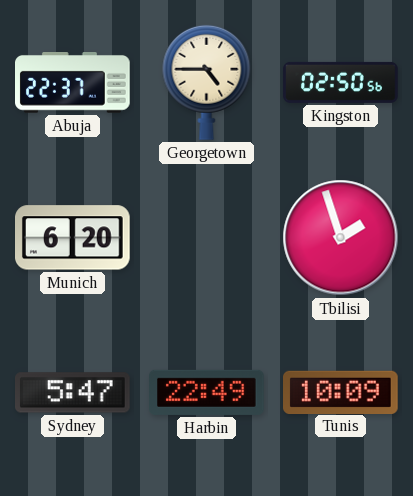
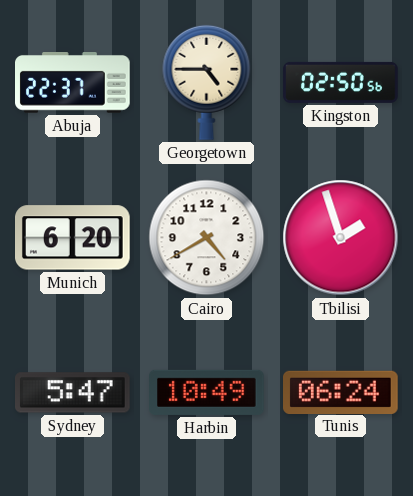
Cairo: none -> 4:40
Harbin: 22:49 -> 10:49
Tunis: 10:09 -> 06:24
